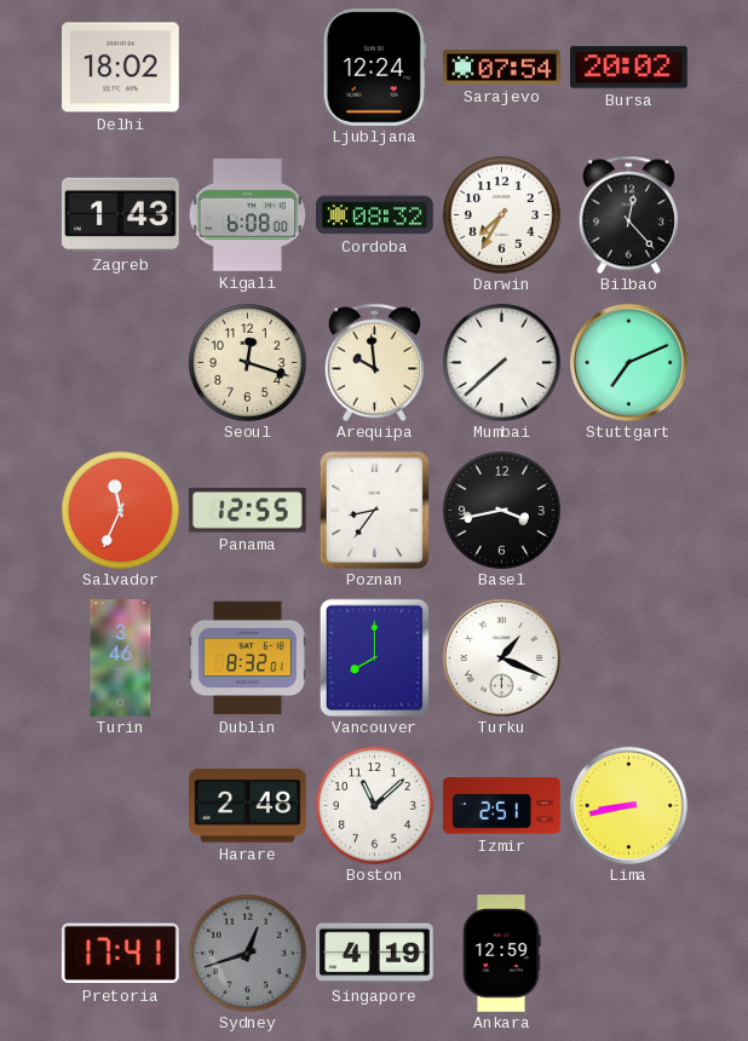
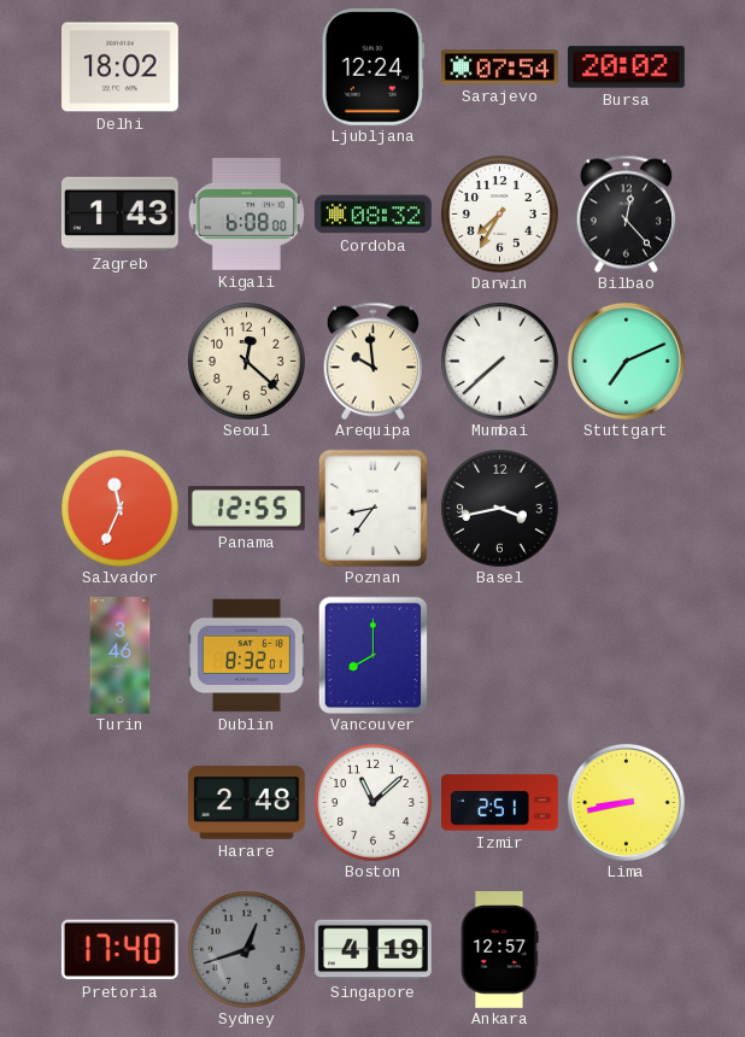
Seoul: 12:18 -> 12:22
Turku: 1:19 -> none
Pretoria: 17:41 -> 17:40
Ankara: 12:59 -> 12:57
